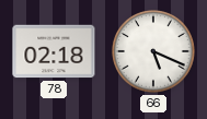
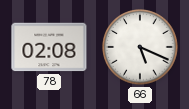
78: 02:18 -> 02:08
